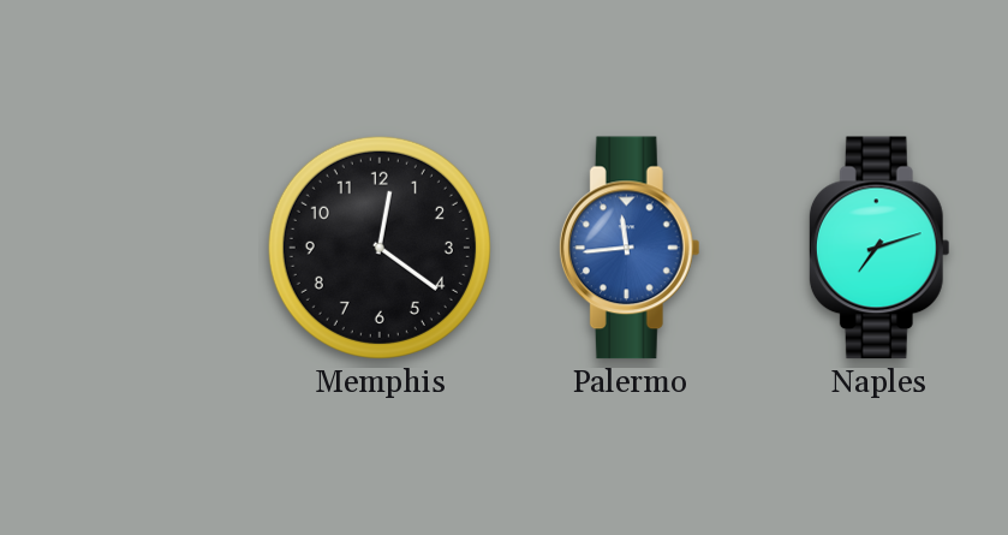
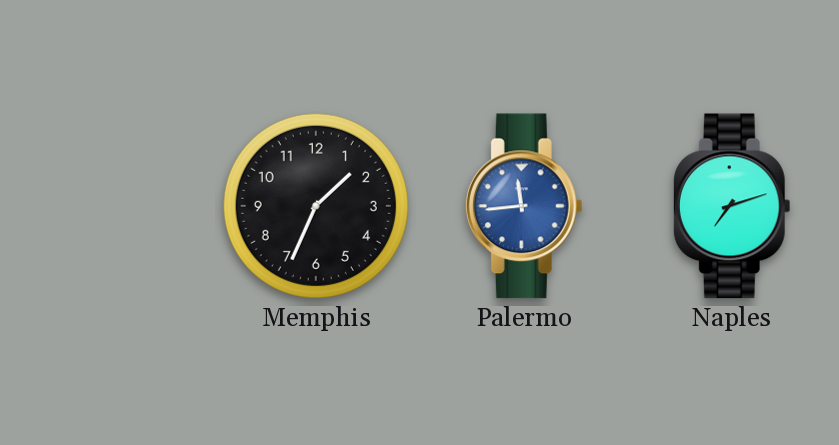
Memphis: 12:21 -> 1:34
